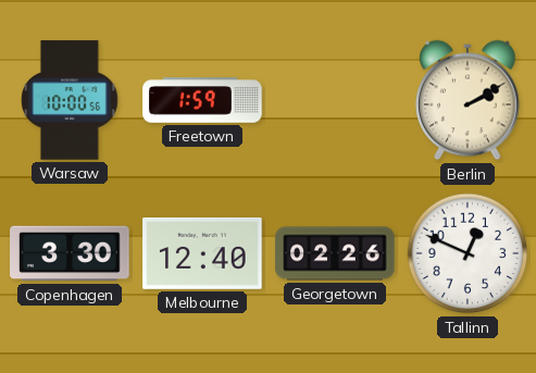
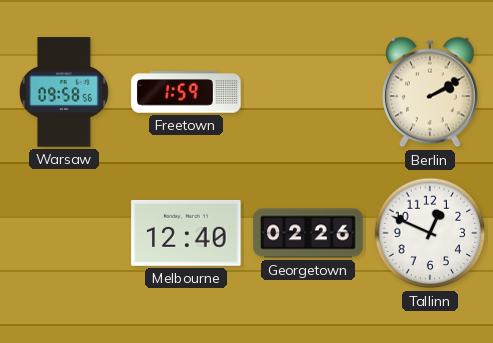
Warsaw: 10:00 -> 09:58
Copenhagen: 3:30 -> none
